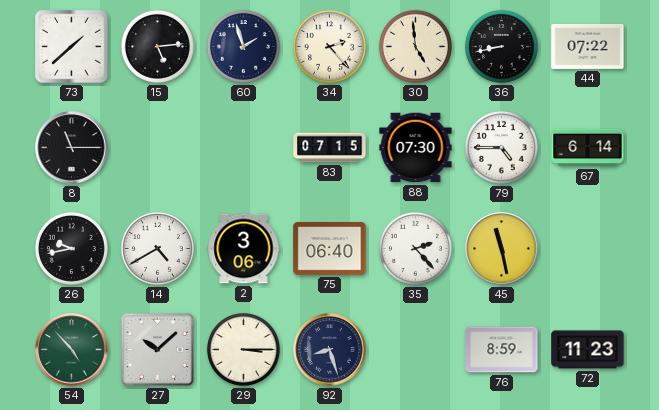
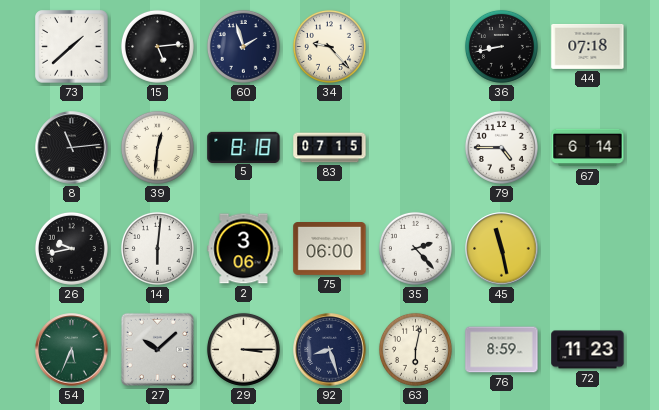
34: 2:23 -> 9:23
30: 4:59 -> none
44: 07:22 -> 07:18
8: 11:15 -> 11:14
39: none -> 12:31
5: none -> 8:18
88: 07:30 -> none
14: 4:40 -> 6:01
75: 06:40 -> 06:00
54: 4:53 -> 5:34
63: none -> 6:02
